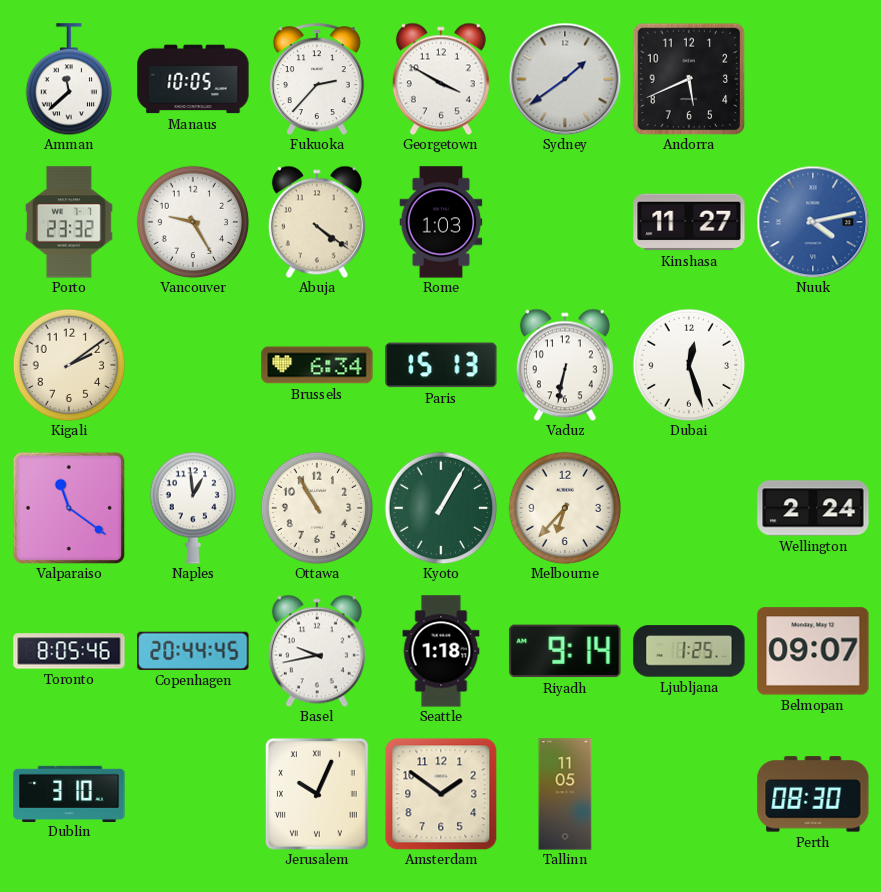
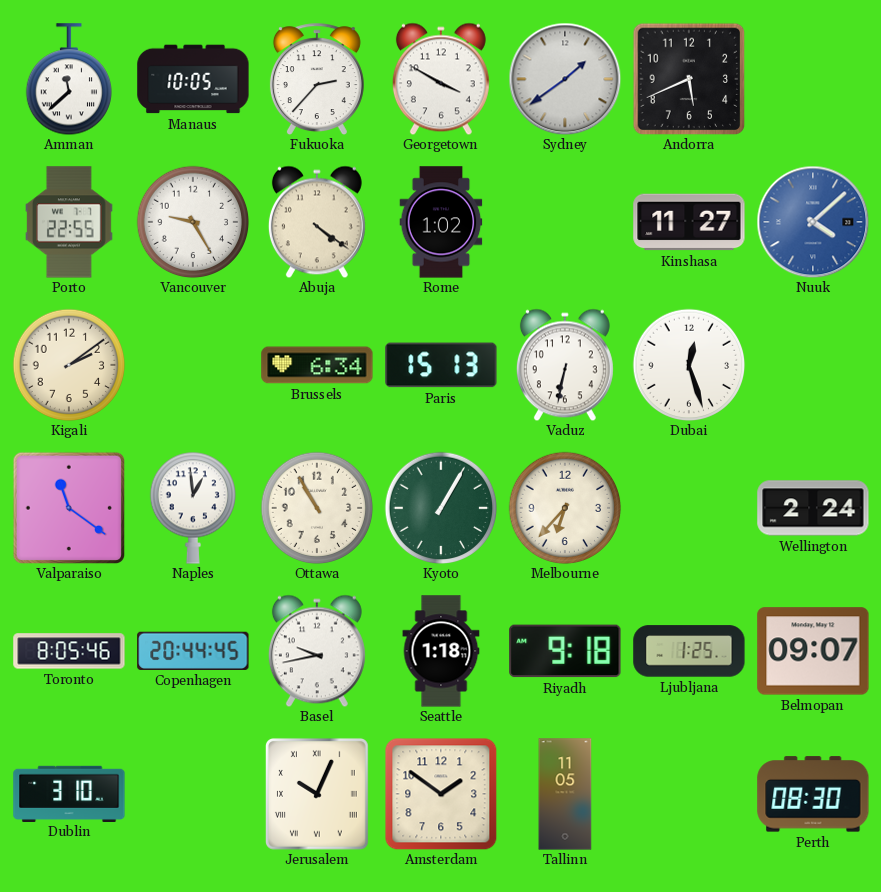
Porto: 23:32 -> 22:55
Rome: 1:03 -> 1:02
Nuuk: 4:13 -> 4:08
Riyadh: 9:14 -> 9:18
